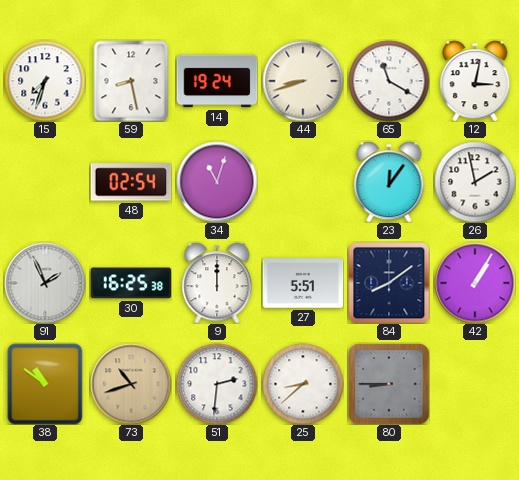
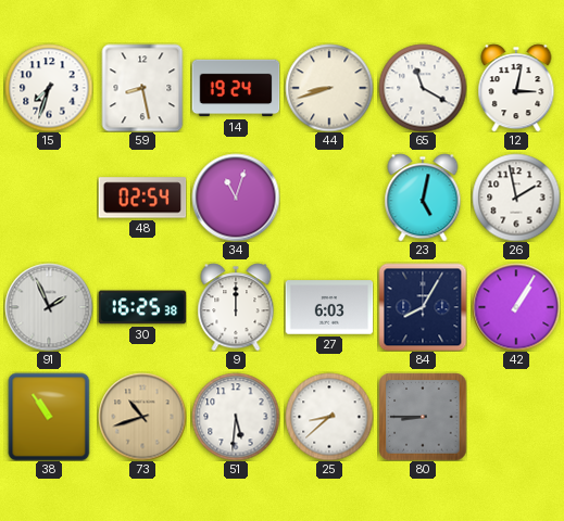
23: 12:06 -> 5:02
27: 5:51 -> 6:03
84: 8:09 -> 8:05
38: 10:51 -> 10:54
51: 2:31 -> 5:31
